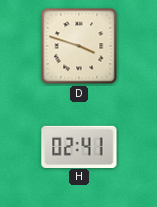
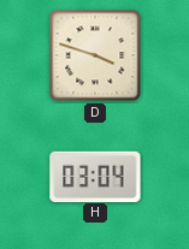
H: 02:41 -> 03:04
